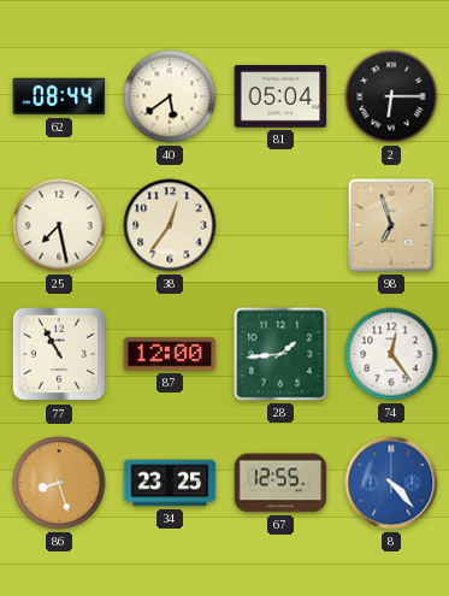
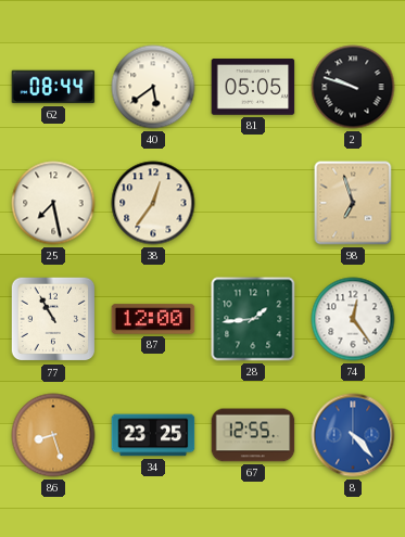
81: 05:04 -> 05:05
2: 6:15 -> 9:48
